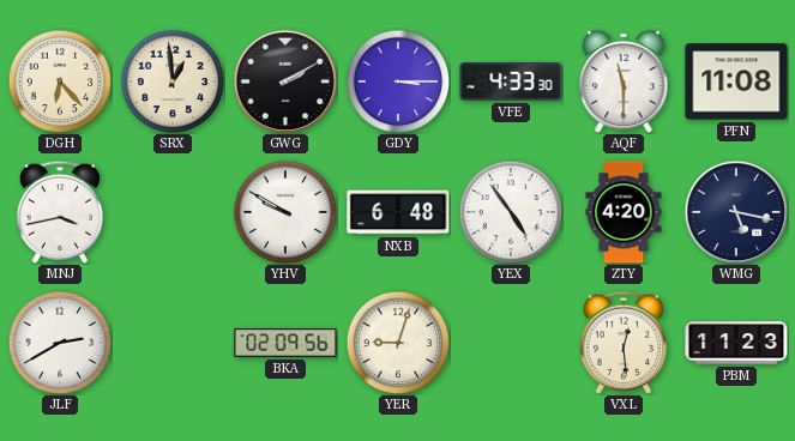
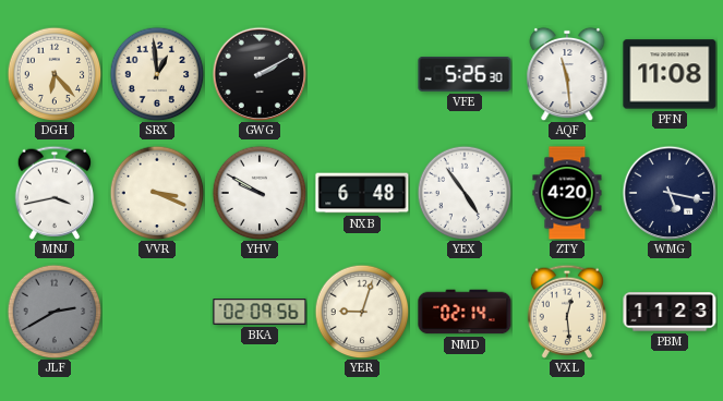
GDY: 3:15 -> none
VFE: 4:33 -> 5:26
AQF: 11:30 -> 11:29
VVR: none -> 3:19
JLF dial: white -> grey
NMD: none -> 02:14
